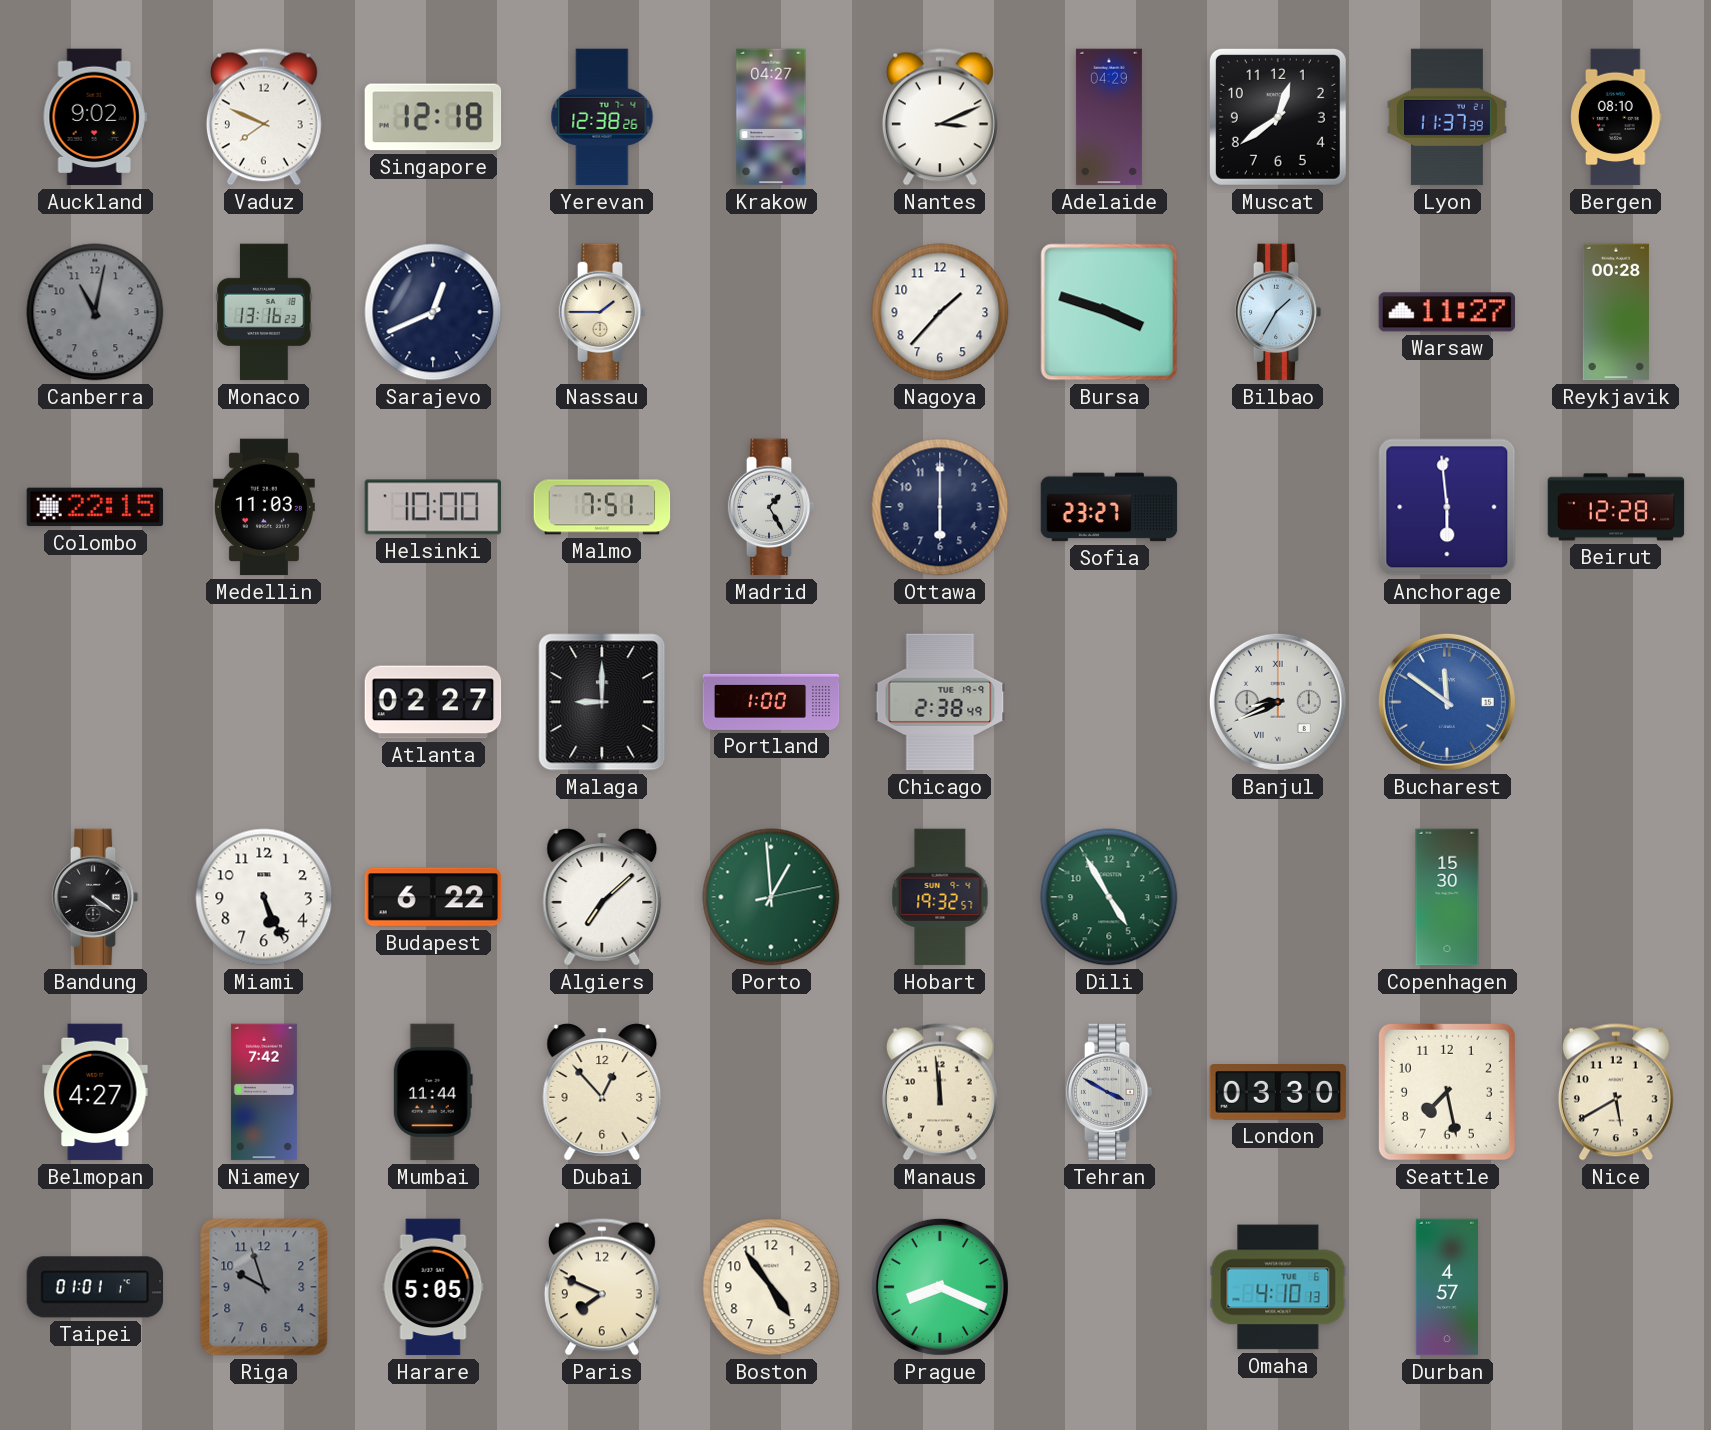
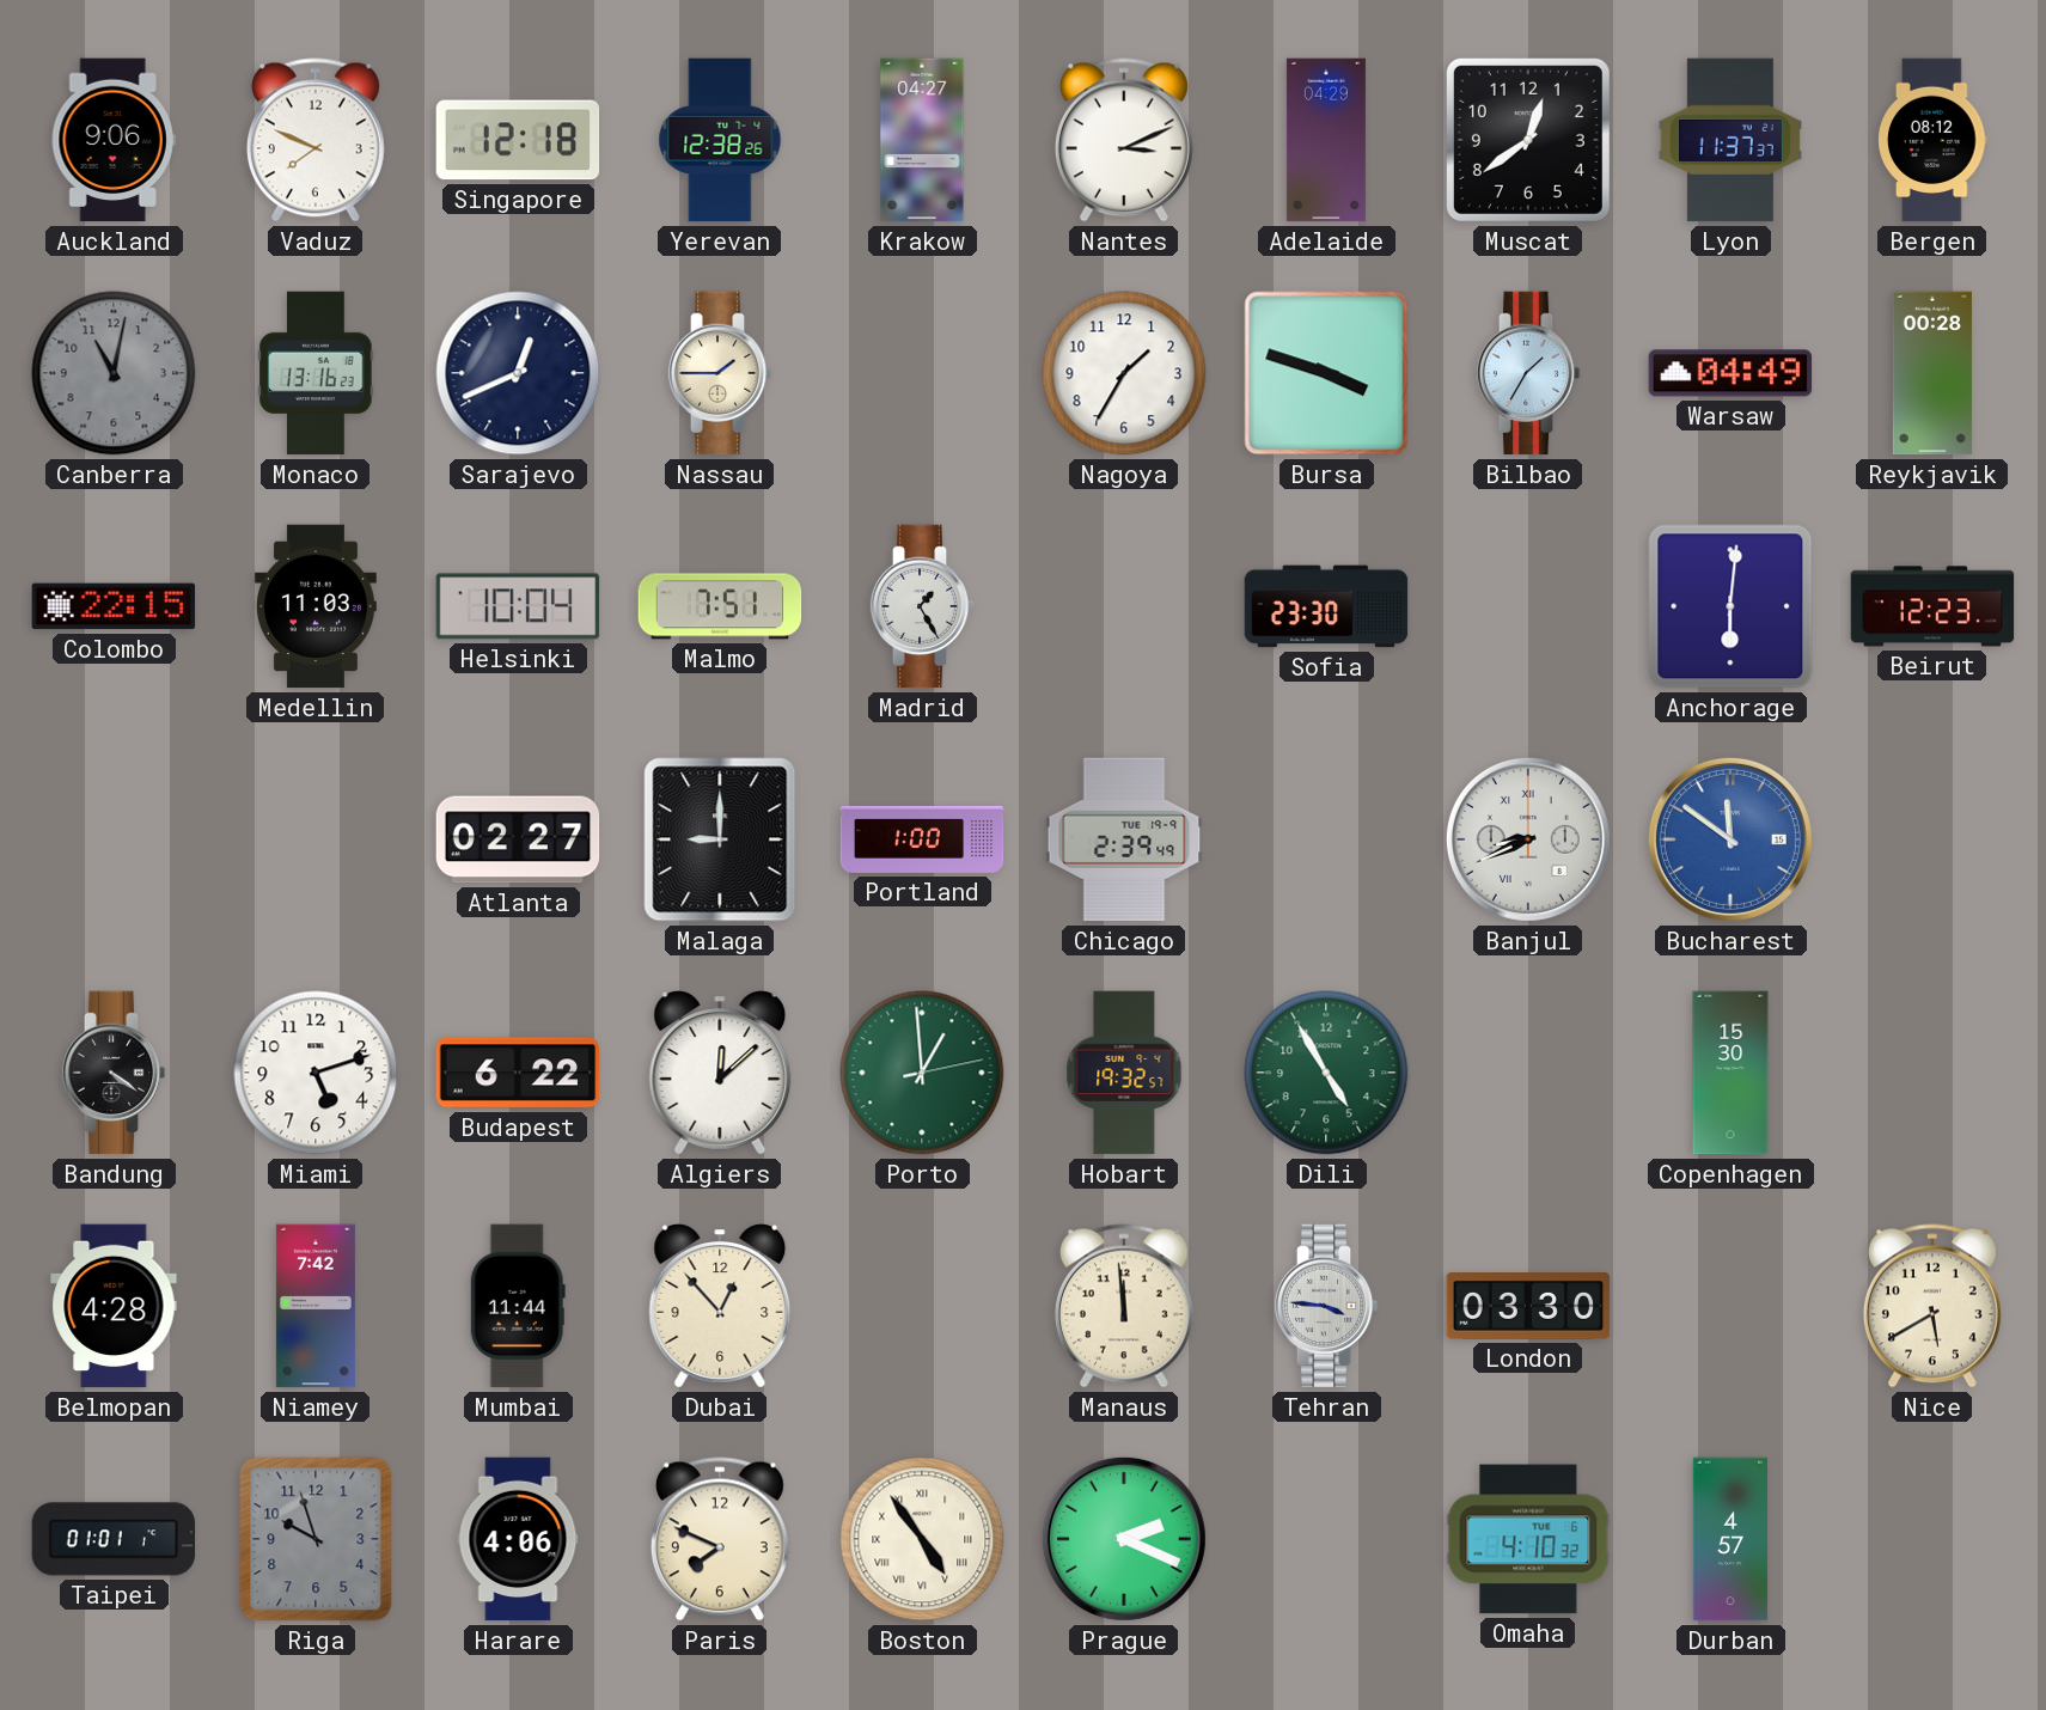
Auckland: 9:02 -> 9:06
Lyon: 11:37:39 -> 11:37:37
Bergen: 08:10 -> 08:12
Nagoya: 1:37 -> 1:35
Warsaw: 11:27 -> 04:49
Helsinki: 10:00 -> 10:04
Ottawa: 6:00 -> none
Sofia: 23:27 -> 23:30
Anchorage: 5:59 -> 6:01
Beirut: 12:28 -> 12:23
Chicago: 2:38 -> 2:39
Miami: 5:26 -> 5:12
Algiers: 7:08 -> 12:08
Belmopan: 4:27 -> 4:28
Tehran: 3:50 -> 3:46
Seattle: 7:28 -> none
Harare: 5:05 -> 4:06
Boston numerals: Arabic -> Roman
Prague: 8:19 -> 2:19
Omaha: 4:10:13 -> 4:10:32
